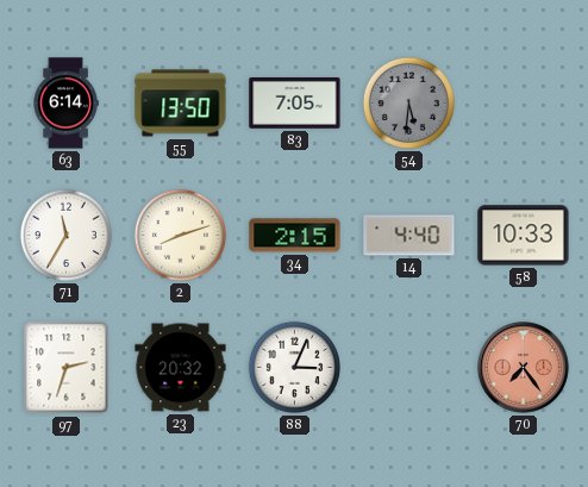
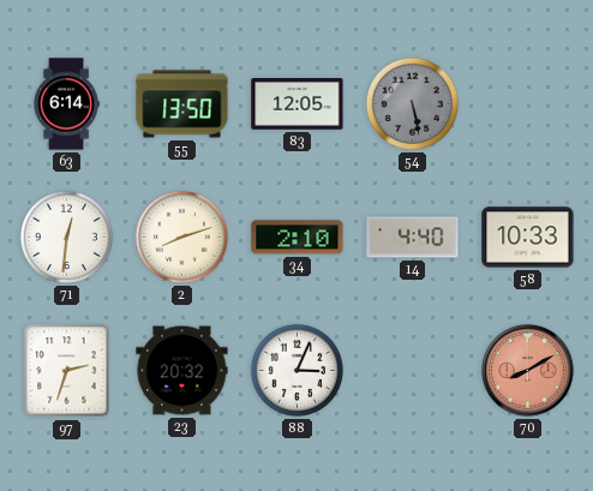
83: 7:05 -> 12:05
54: 5:31 -> 5:28
71: 11:35 -> 12:31
34: 2:15 -> 2:10
70: 7:24 -> 8:10
